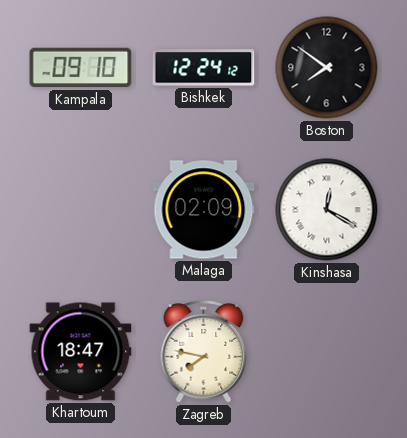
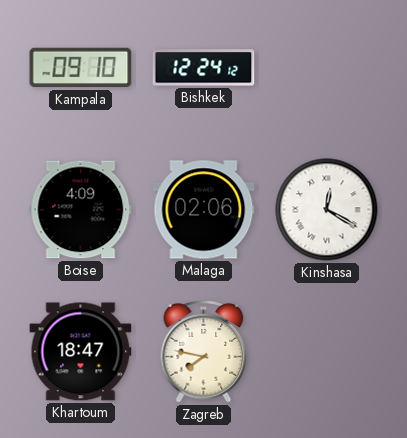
Boston: 7:51 -> none
Boise: none -> 4:09
Malaga: 02:09 -> 02:06
